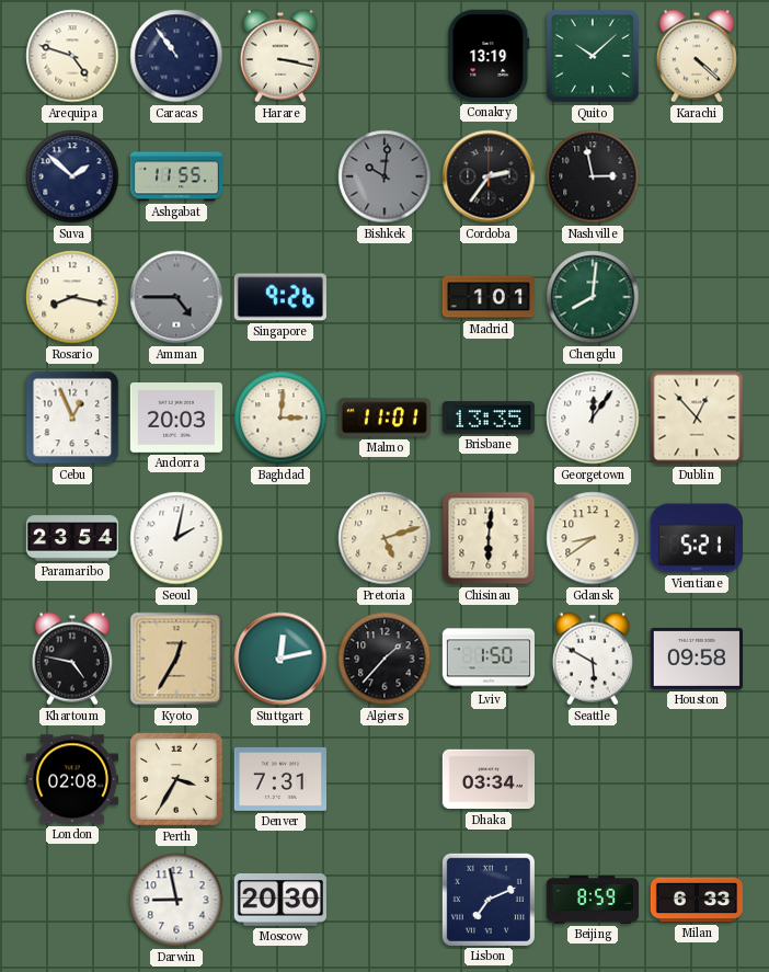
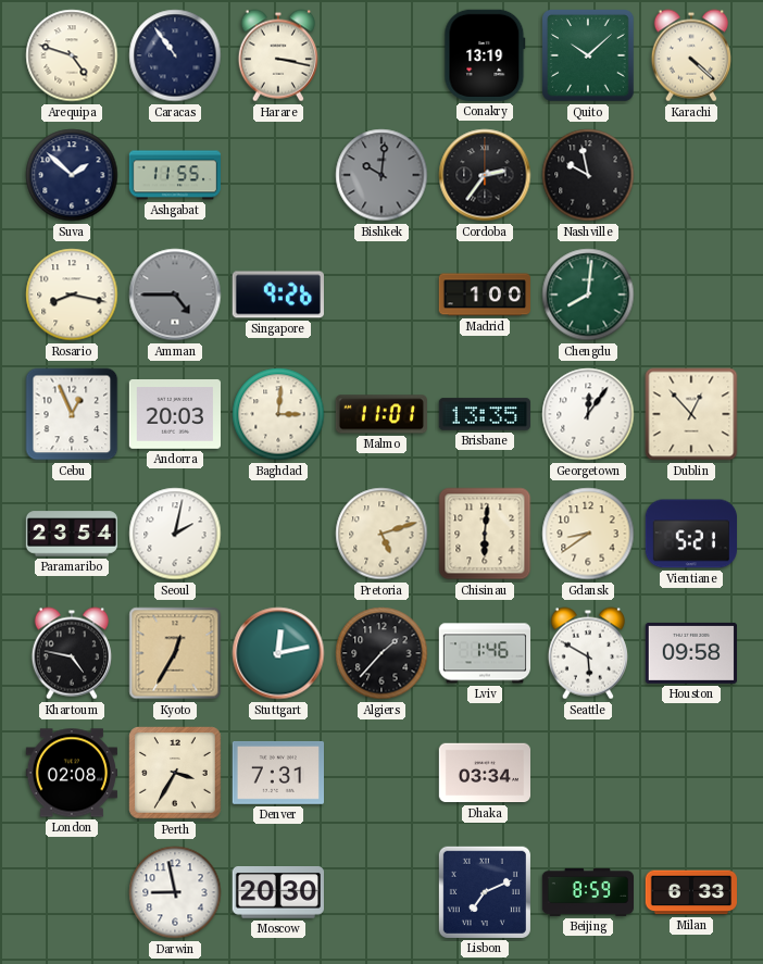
Nashville: 2:58 -> 9:58
Madrid: 1:01 -> 1:00
Lviv: 1:50 -> 1:46
